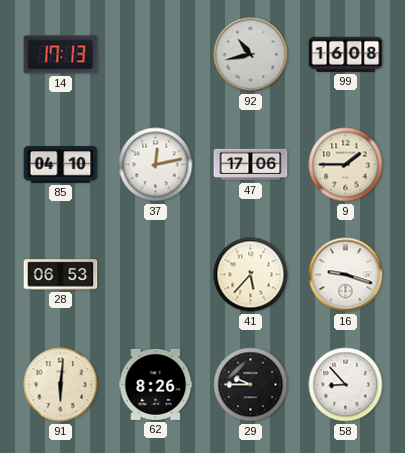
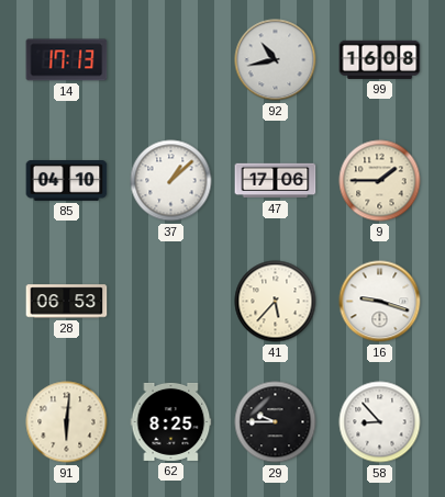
37: 12:13 -> 1:08
62: 8:26 -> 8:25
